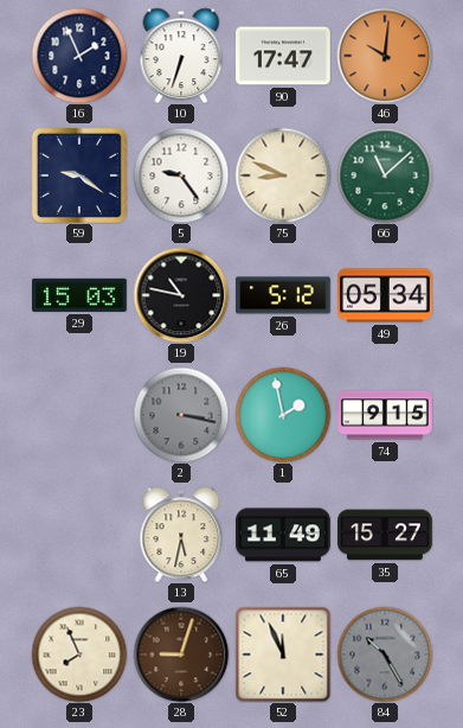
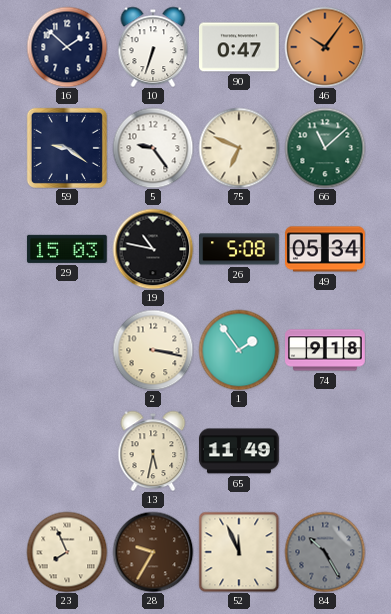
16: 1:56 -> 1:52
90: 17:47 -> 0:47
46: 10:01 -> 10:06
75: 8:49 -> 6:49
26: 5:12 -> 5:08
2 dial: grey -> cream
1: 1:58 -> 1:54
74: 9:15 -> 9:18
35: 15:27 -> none
28: 9:03 -> 9:35
